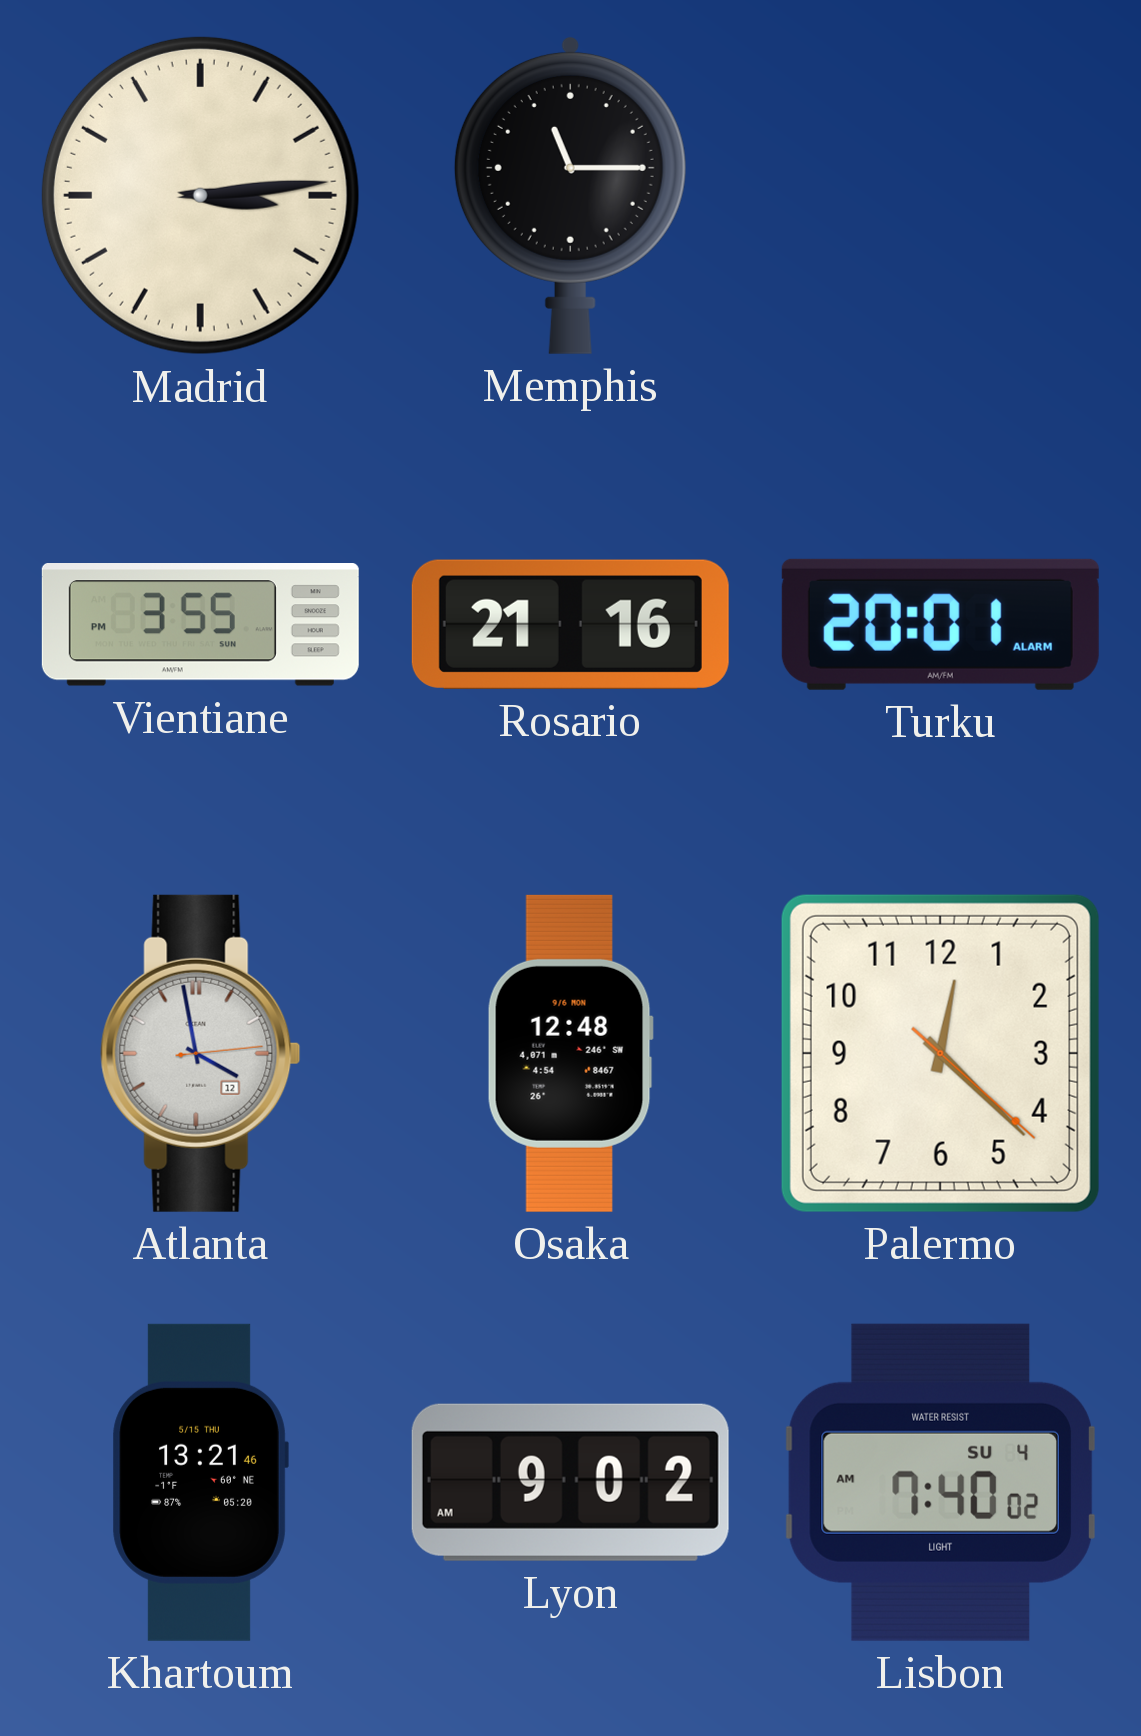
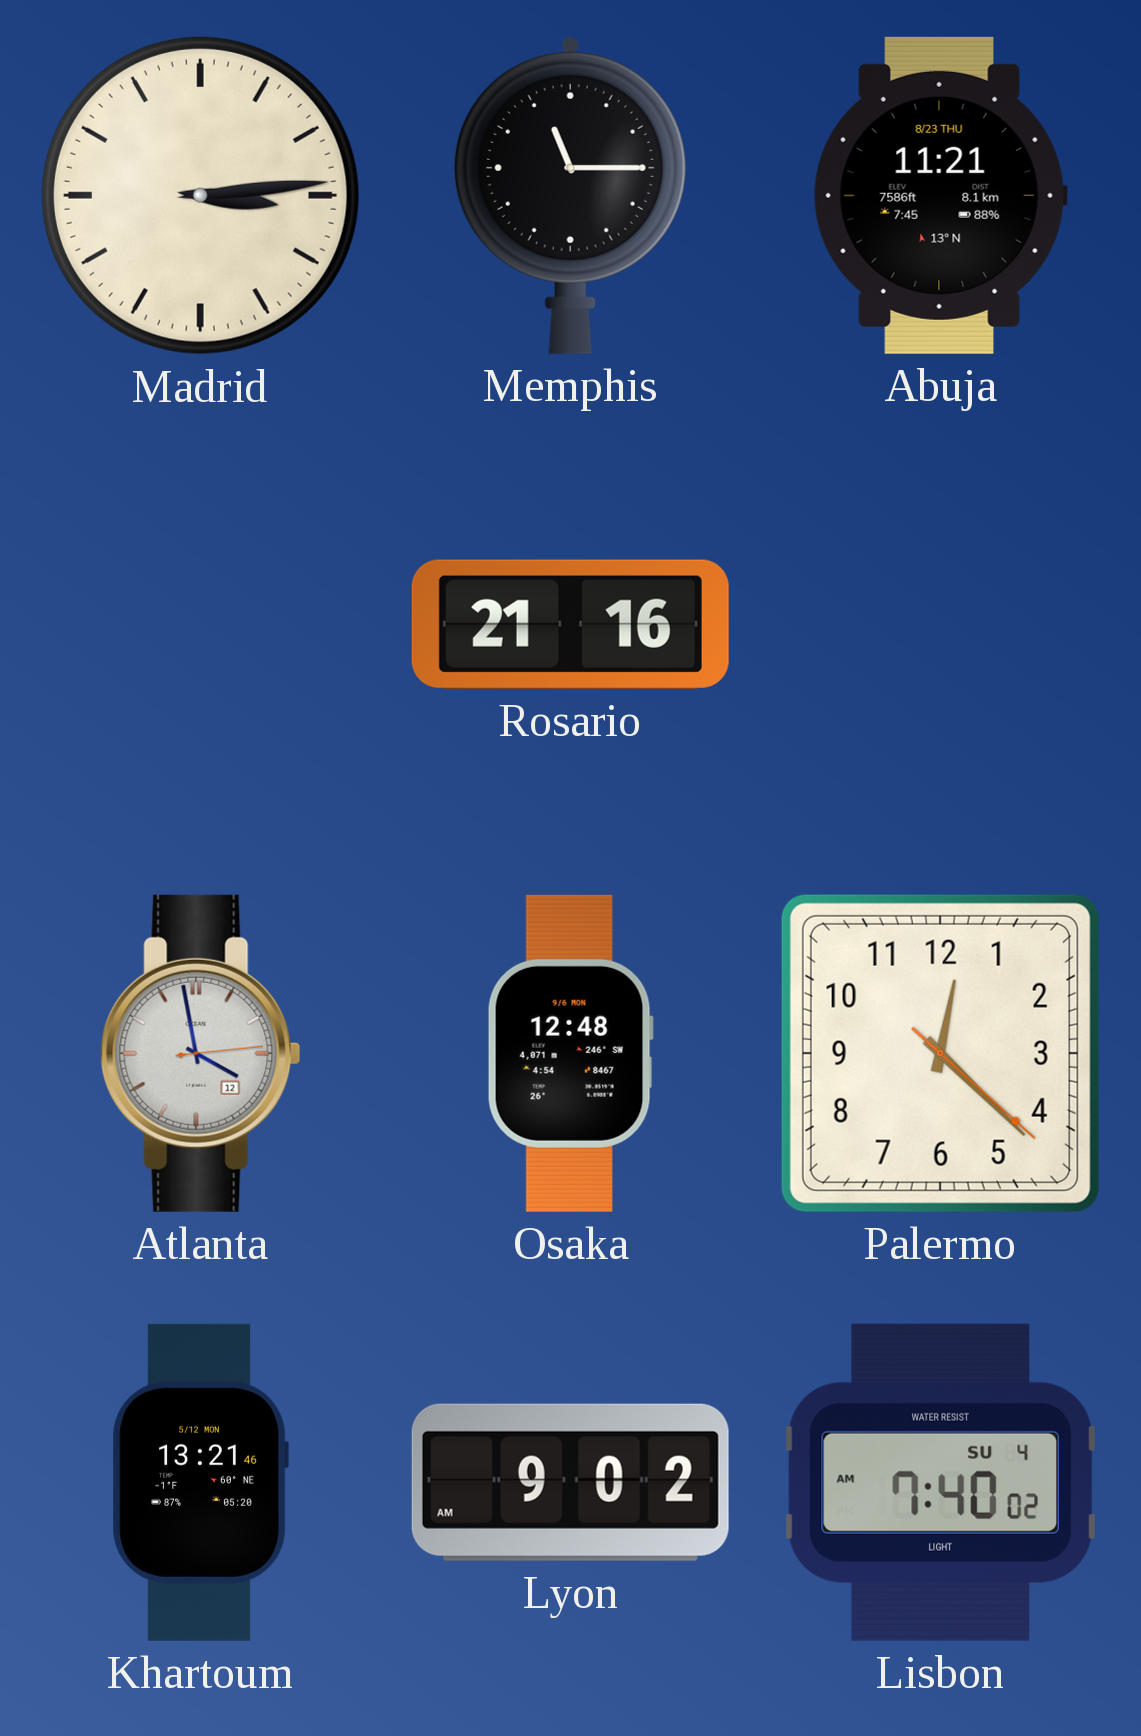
Abuja: none -> 11:21
Vientiane: 3:55 -> none
Turku: 20:01 -> none
Khartoum date: 5/15 THU -> 5/12 MON
